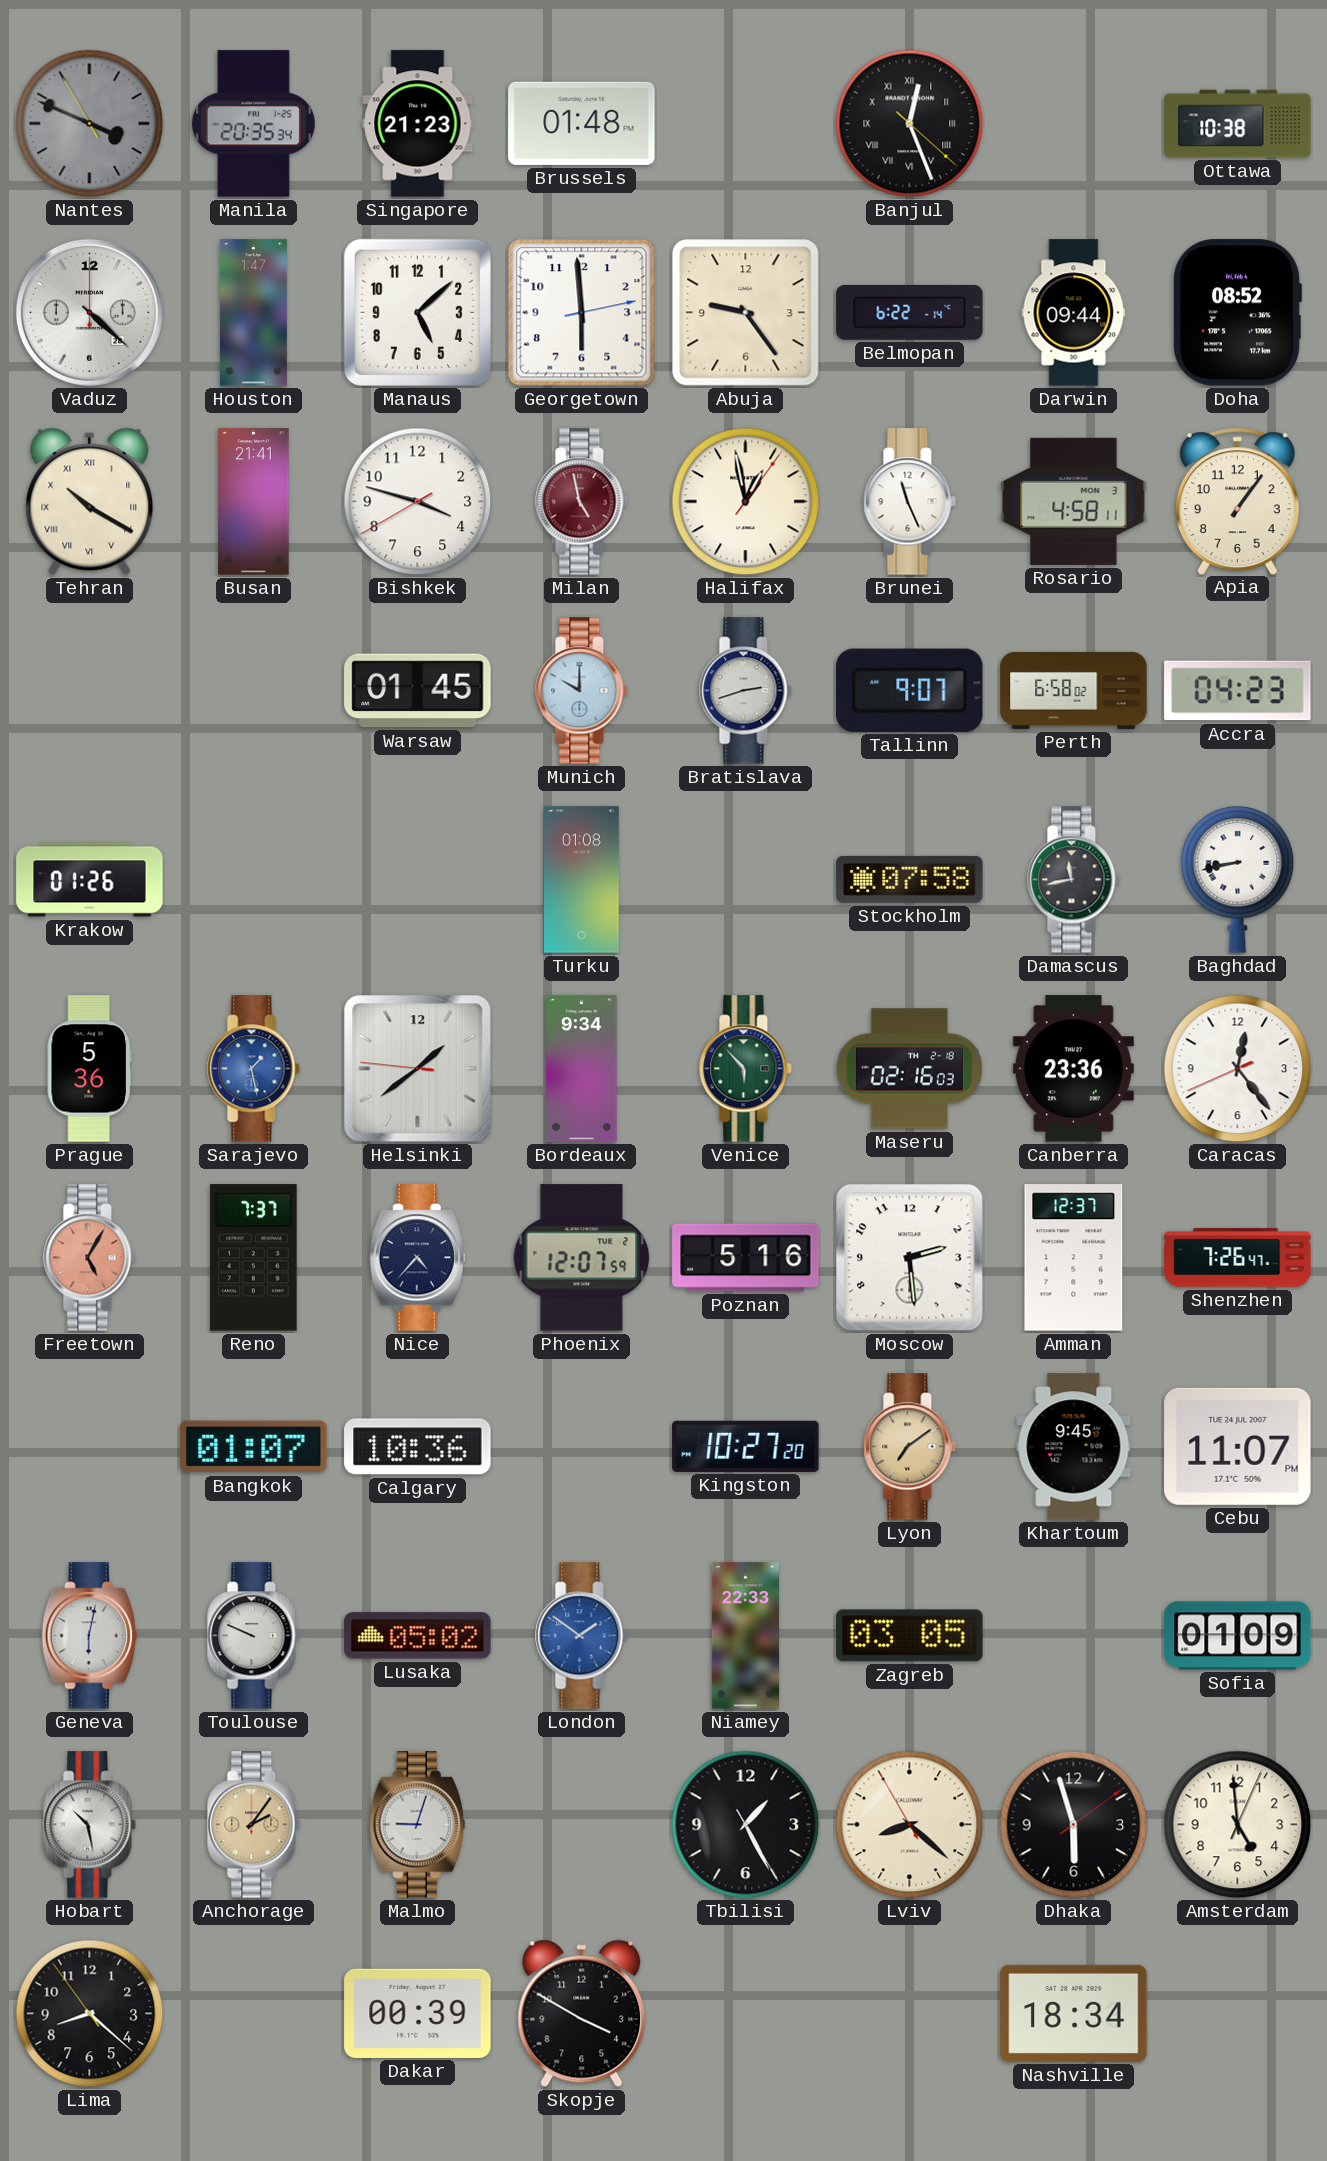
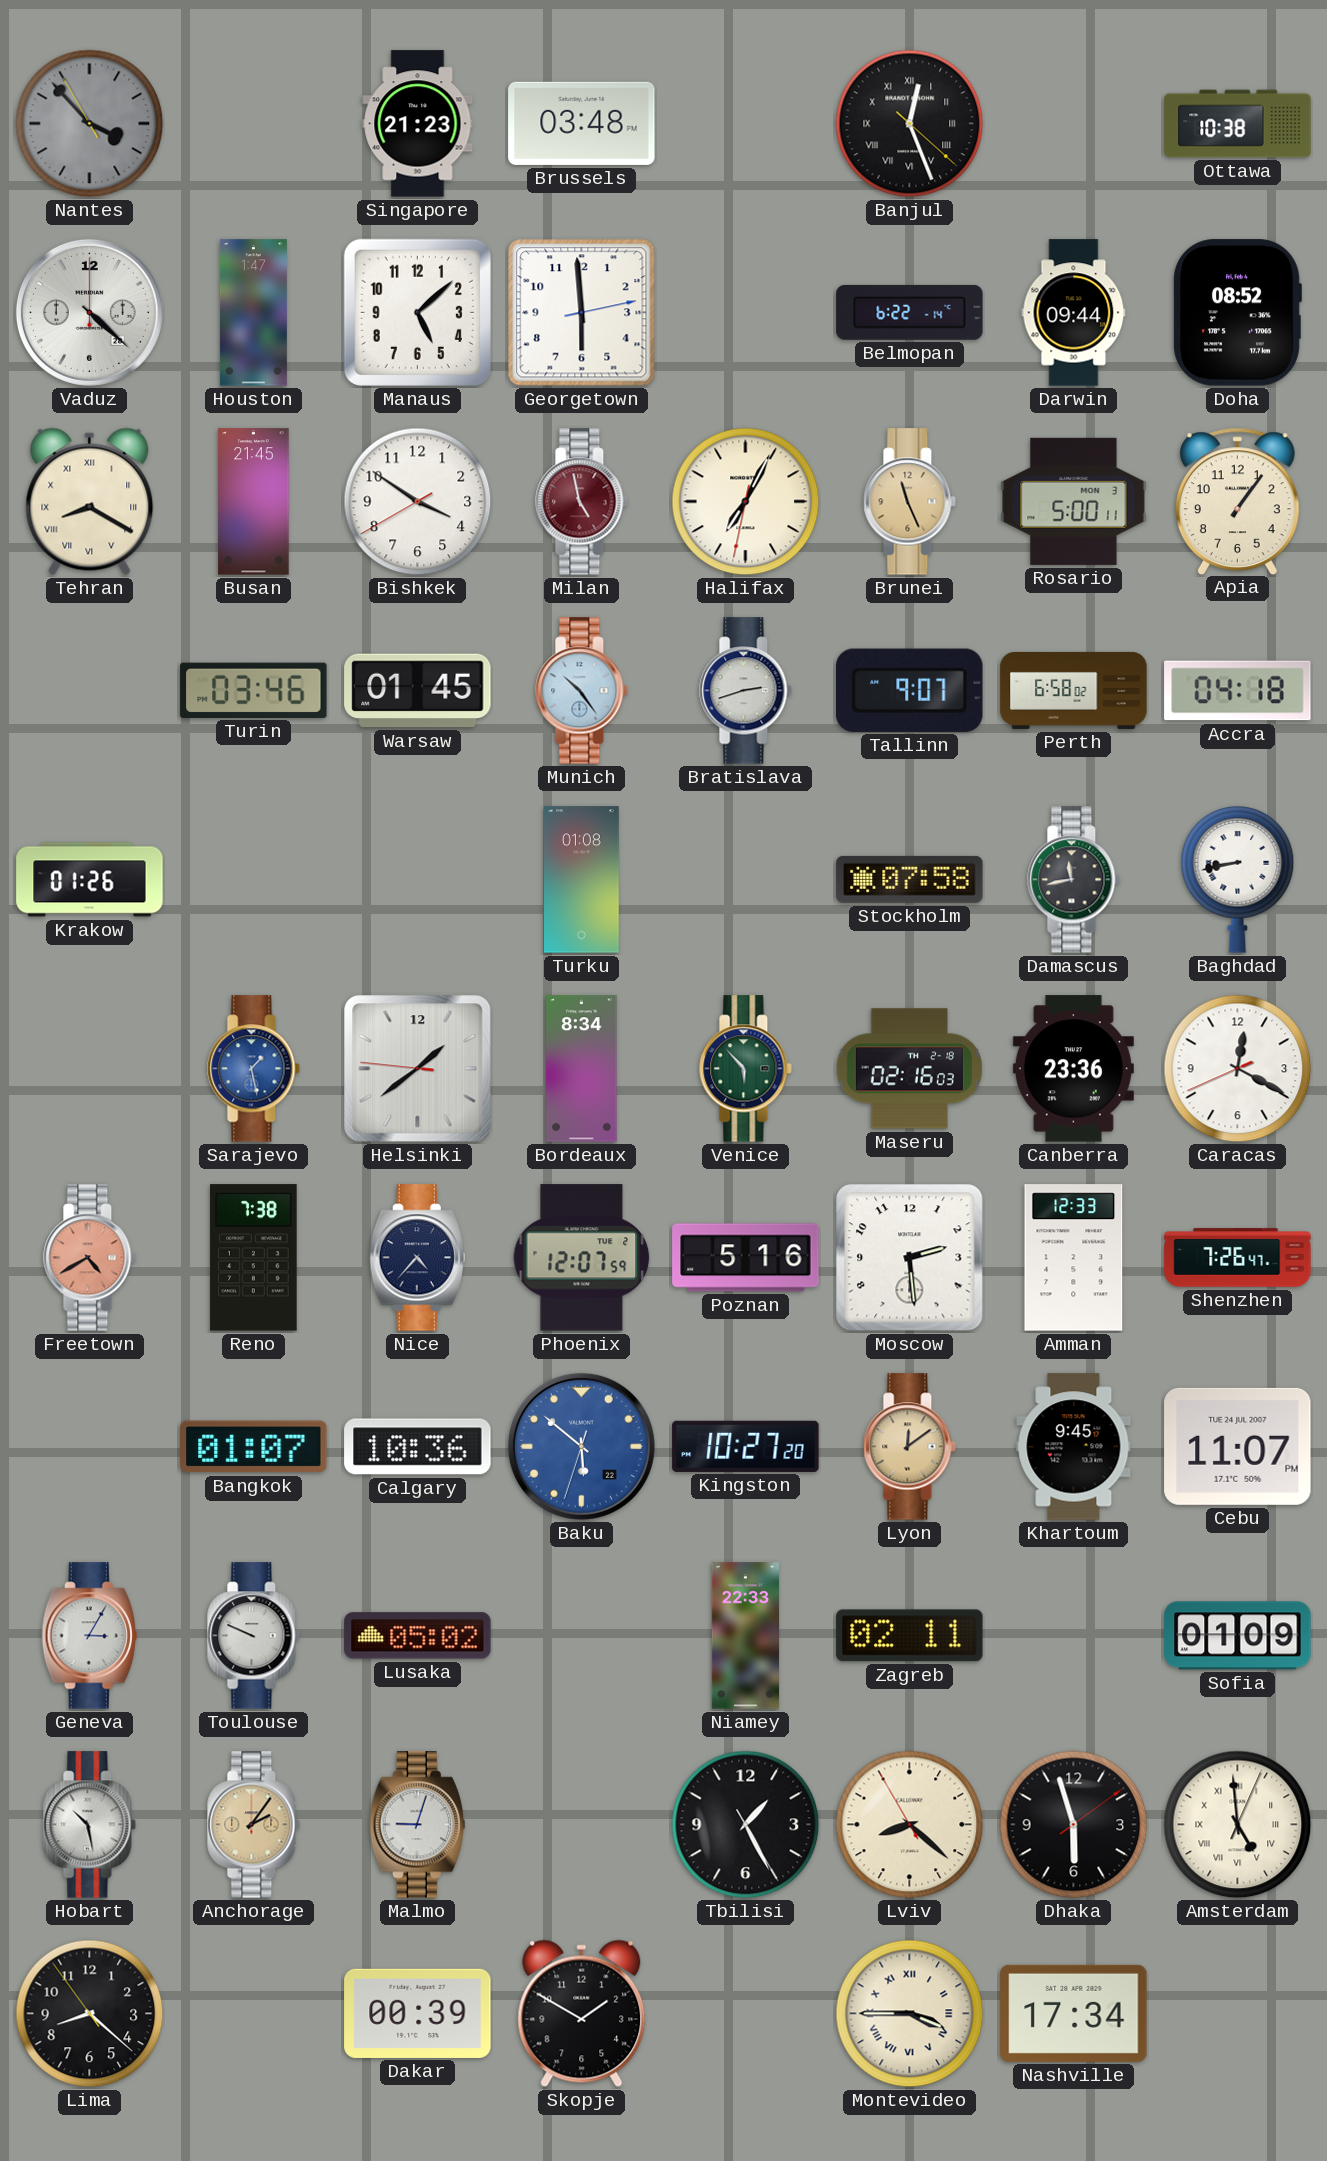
Nantes: 3:48 -> 3:52
Manila: 20:35 -> none
Brussels: 01:48 -> 03:48
Abuja: 9:24 -> none
Tehran: 10:20 -> 8:20
Busan: 21:41 -> 21:45
Bishkek: 3:47 -> 3:50
Halifax: 12:58 -> 7:04
Brunei dial: white -> champagne
Rosario: 4:58 -> 5:00
Turin: none -> 03:46
Munich: 10:00 -> 10:24
Accra: 04:23 -> 04:18
Prague: 5:36 -> none
Bordeaux: 9:34 -> 8:34
Caracas: 12:23 -> 12:19
Freetown: 5:05 -> 4:40
Reno: 7:37 -> 7:38
Amman: 12:37 -> 12:33
Baku: none -> 5:51
Lyon: 7:09 -> 12:09
Geneva: 6:02 -> 3:05
London: 1:51 -> none
Zagreb: 03:05 -> 02:11
Amsterdam numerals: Arabic -> Roman
Skopje: 3:50 -> 1:50
Montevideo: none -> 3:45
Nashville: 18:34 -> 17:34
